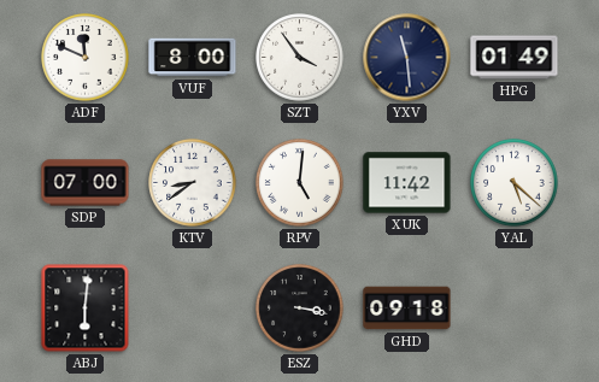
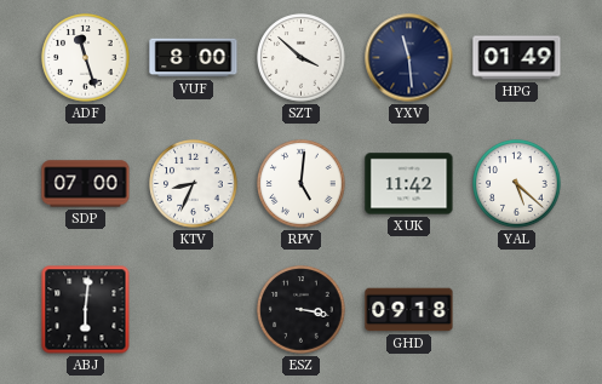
ADF: 11:49 -> 11:27
SZT: 3:54 -> 3:52
KTV: 8:39 -> 8:34
